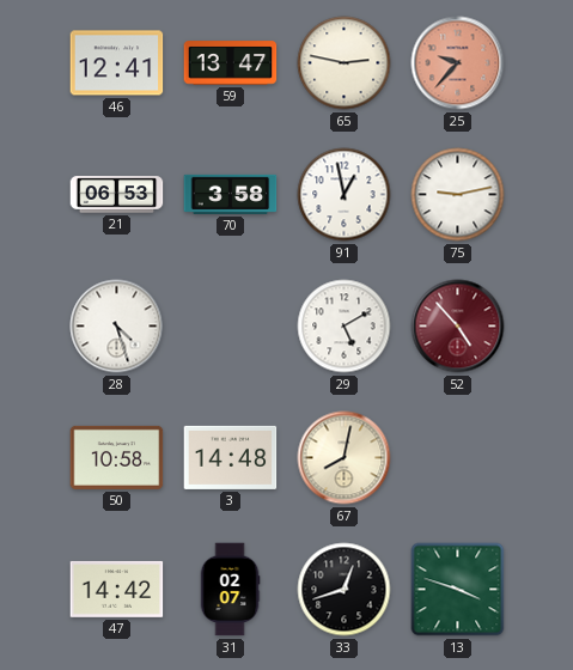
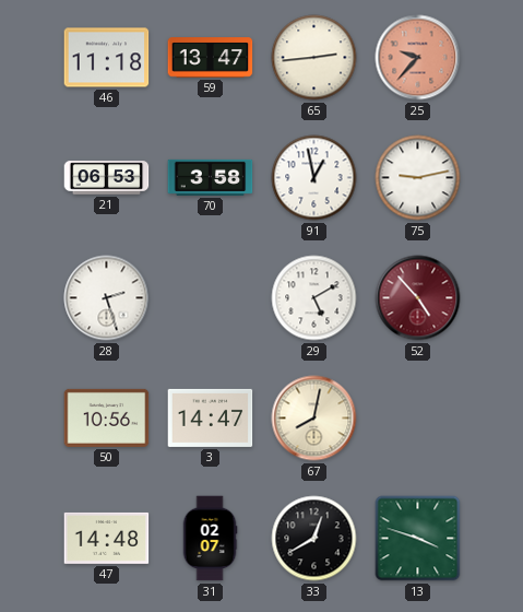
46: 12:41 -> 11:18
65: 2:47 -> 2:44
28: 4:27 -> 2:27
50: 10:58 -> 10:56
3: 14:48 -> 14:47
47: 14:42 -> 14:48
33: 12:42 -> 12:40
